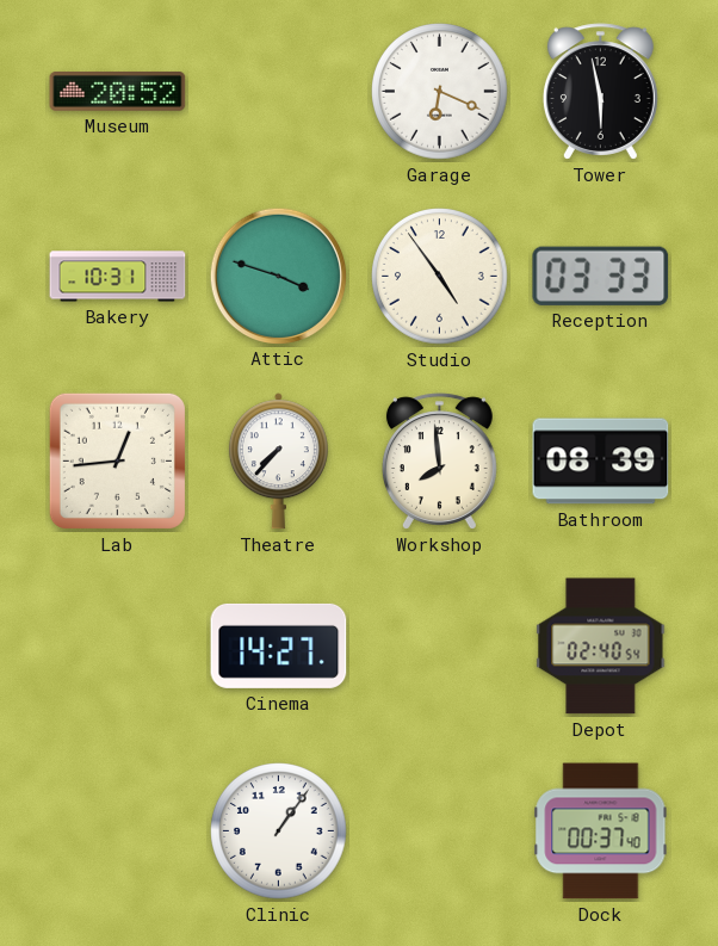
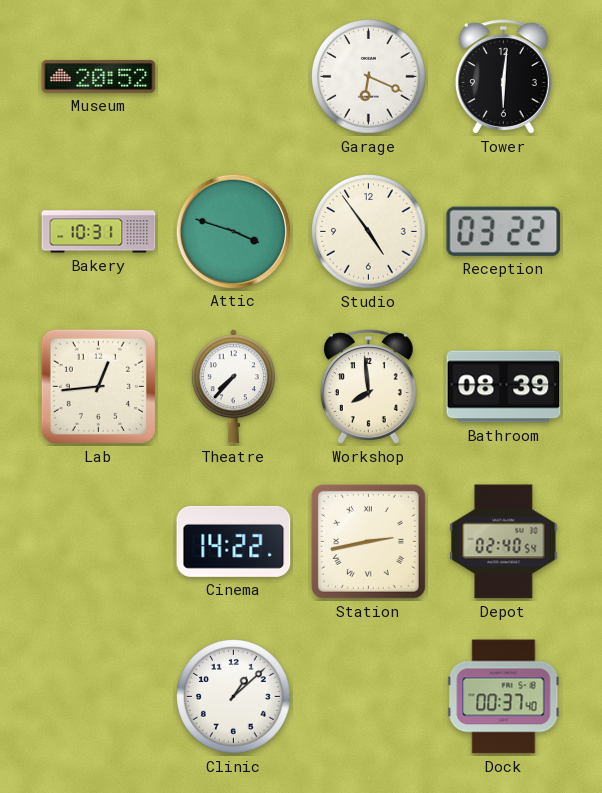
Tower: 5:58 -> 6:01
Reception: 03:33 -> 03:22
Cinema: 14:27 -> 14:22
Station: none -> 2:43
Clinic: 1:06 -> 1:08
